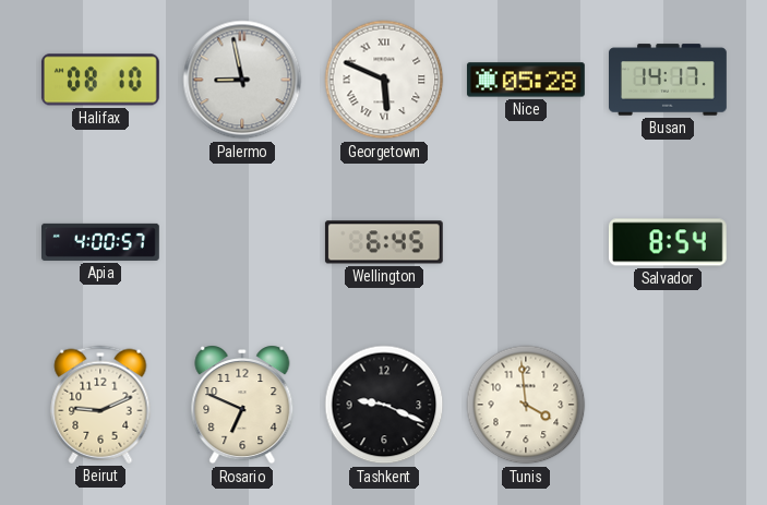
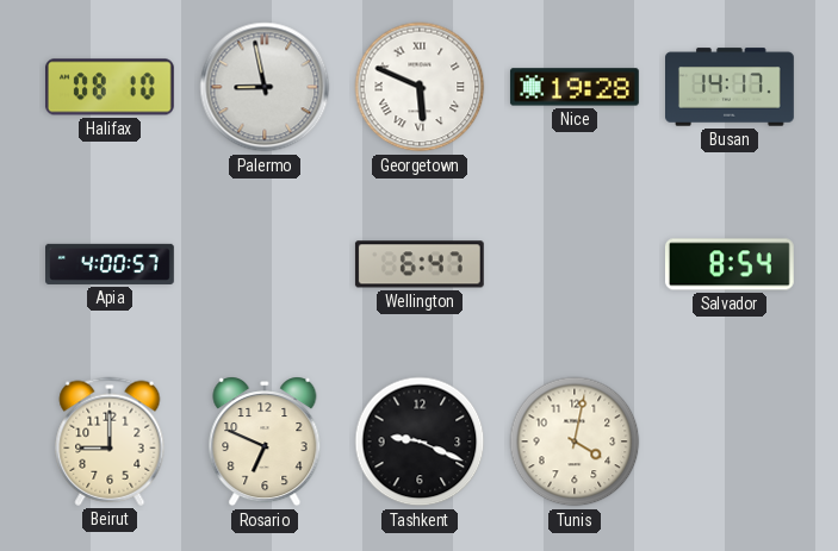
Nice: 05:28 -> 19:28
Wellington: 6:45 -> 6:47
Beirut: 9:11 -> 9:00
Tunis: 3:59 -> 4:02
